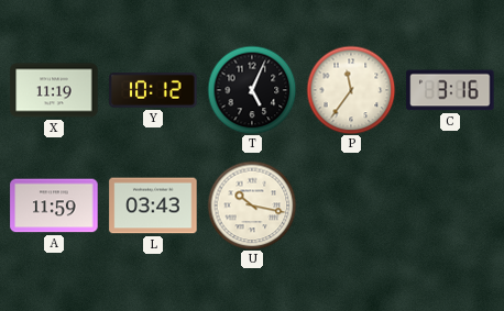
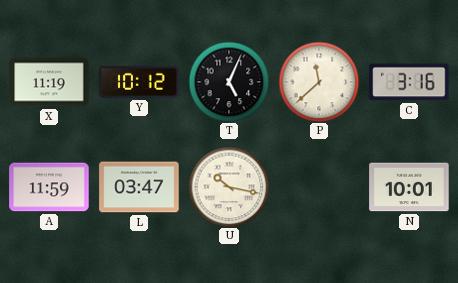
P: 11:36 -> 11:38
L: 03:43 -> 03:47
N: none -> 10:01
